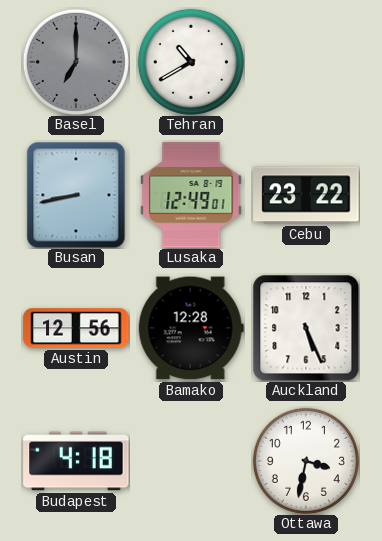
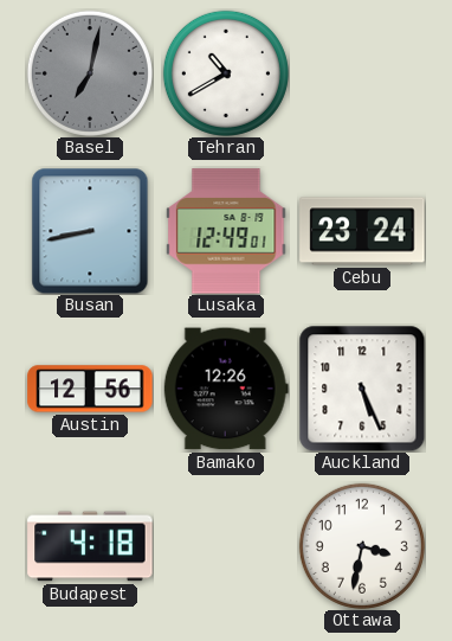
Basel: 7:00 -> 7:02
Cebu: 23:22 -> 23:24
Bamako: 12:28 -> 12:26
